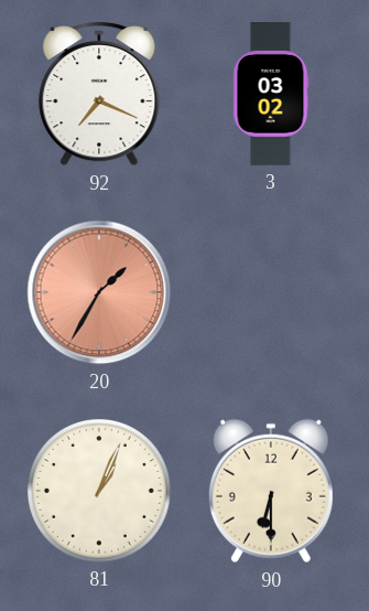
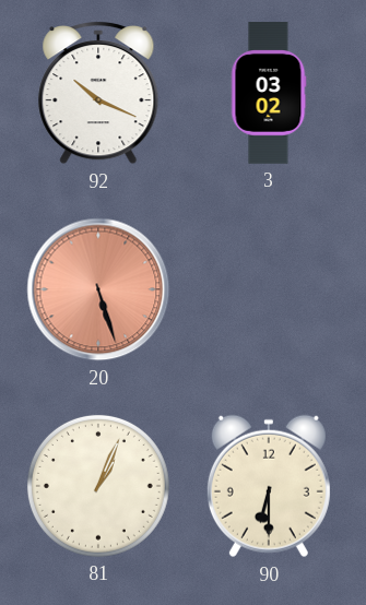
92: 7:19 -> 10:19
20: 1:35 -> 5:27
